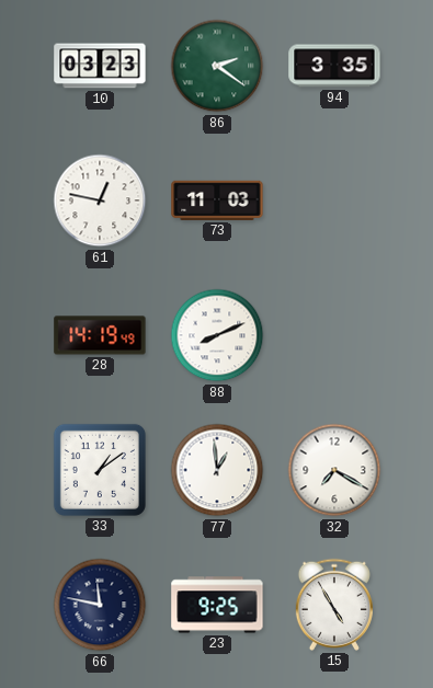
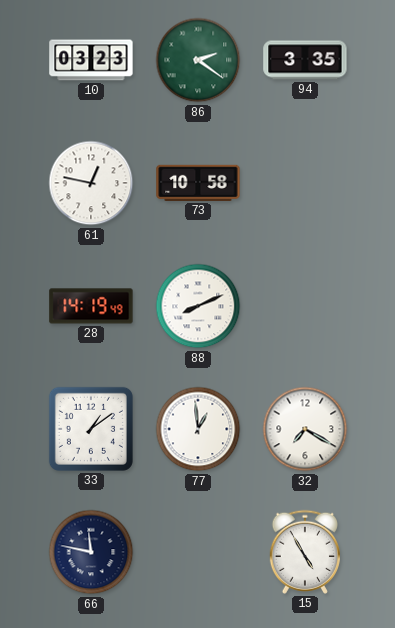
73: 11:03 -> 10:58
23: 9:25 -> none
